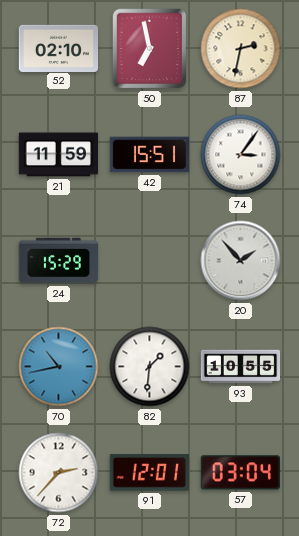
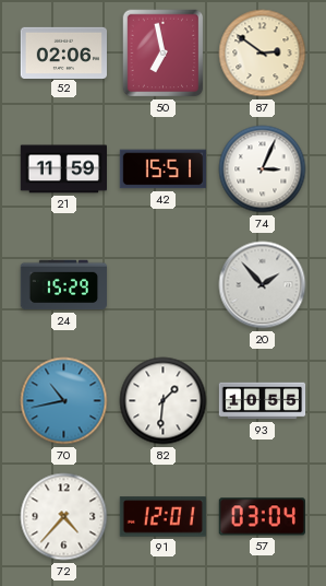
52: 02:10 -> 02:06
87: 2:32 -> 2:51
74: 3:06 -> 3:04
72: 2:37 -> 4:37
